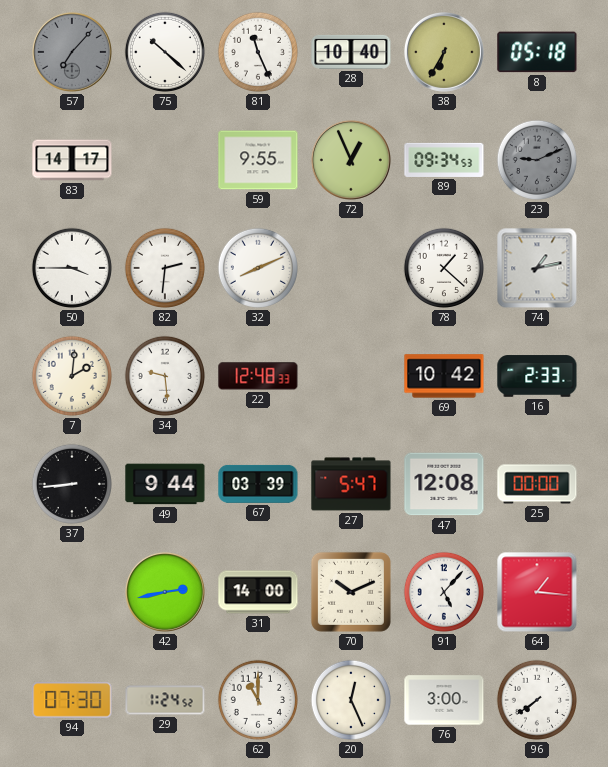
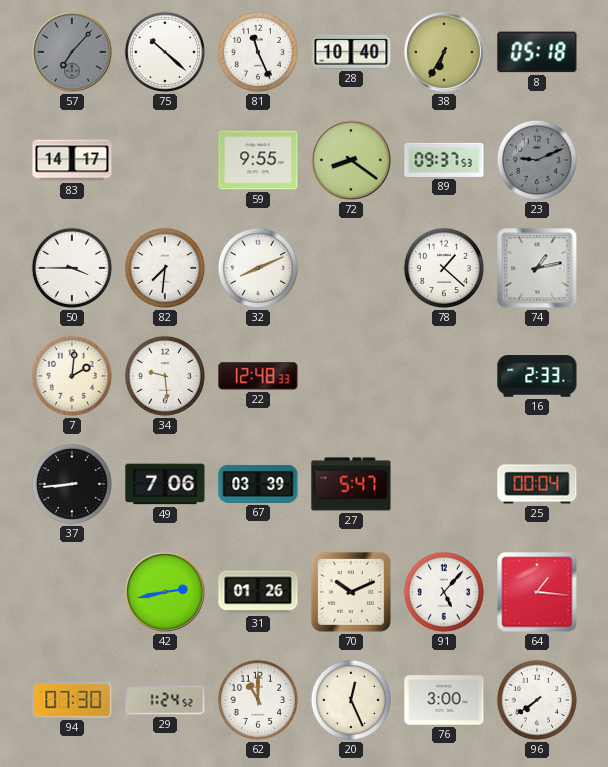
72: 12:56 -> 8:21
89: 09:34 -> 09:37
82: 2:31 -> 7:31
69: 10:42 -> none
49: 9:44 -> 7:06
47: 12:08 -> none
25: 00:00 -> 00:04
31: 14:00 -> 01:26
